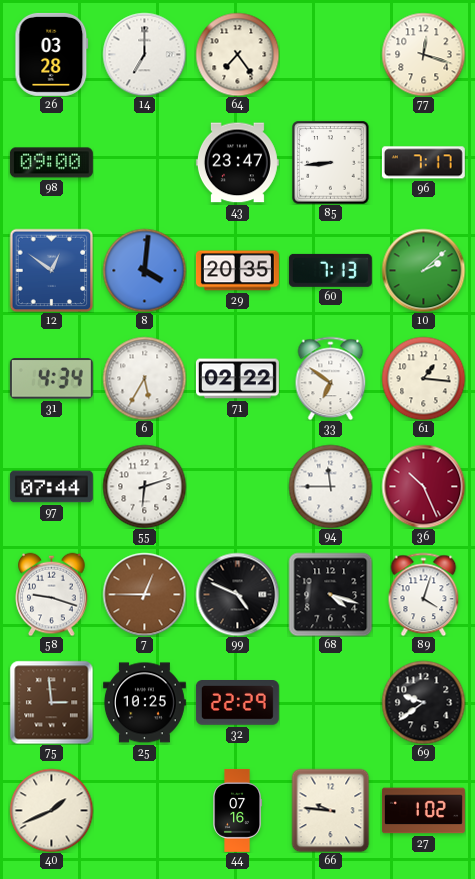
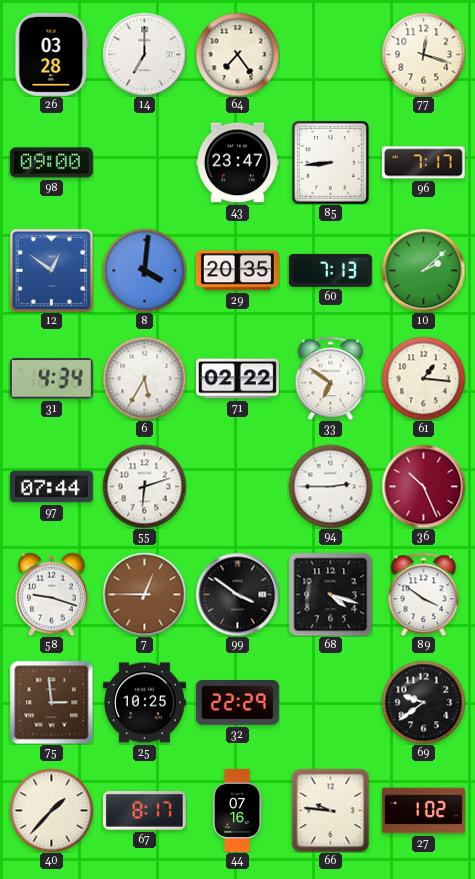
94: 11:45 -> 2:45
99: 4:49 -> 3:51
89: 4:03 -> 3:51
40: 1:41 -> 1:37
67: none -> 8:17
